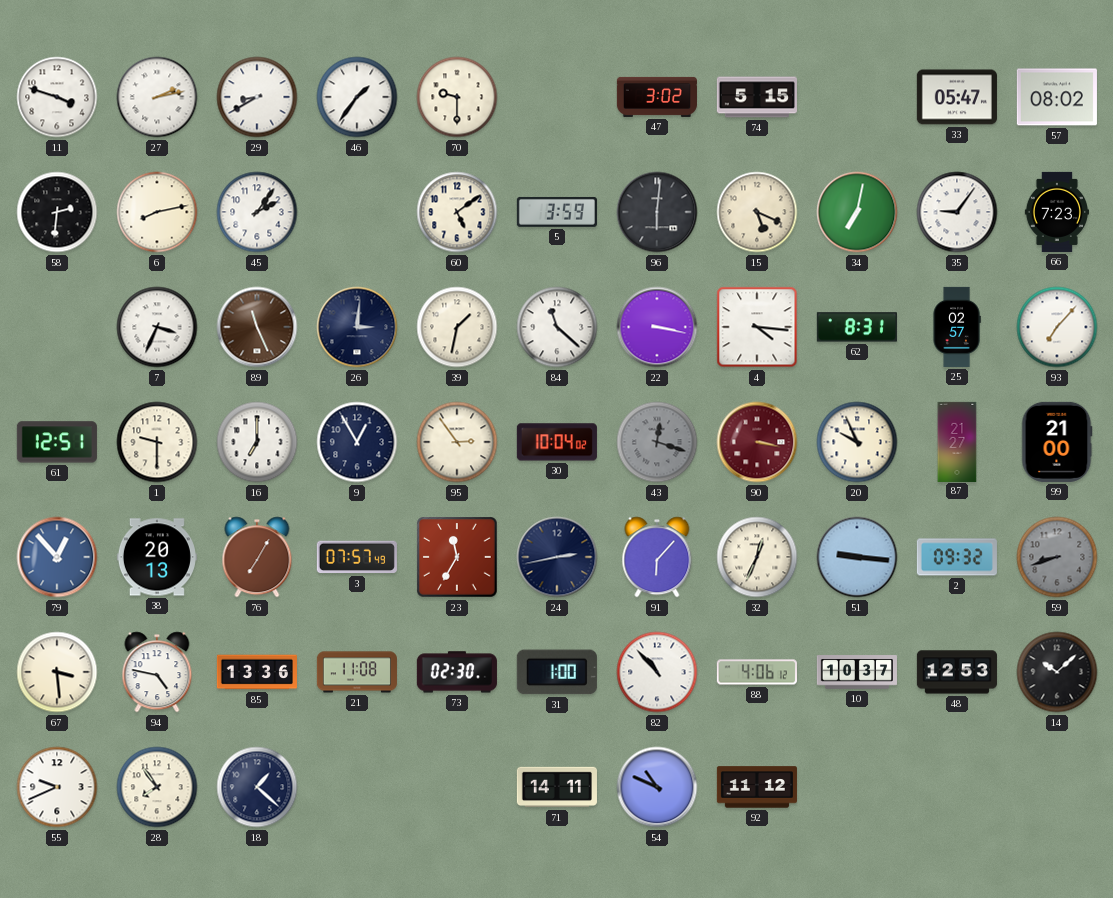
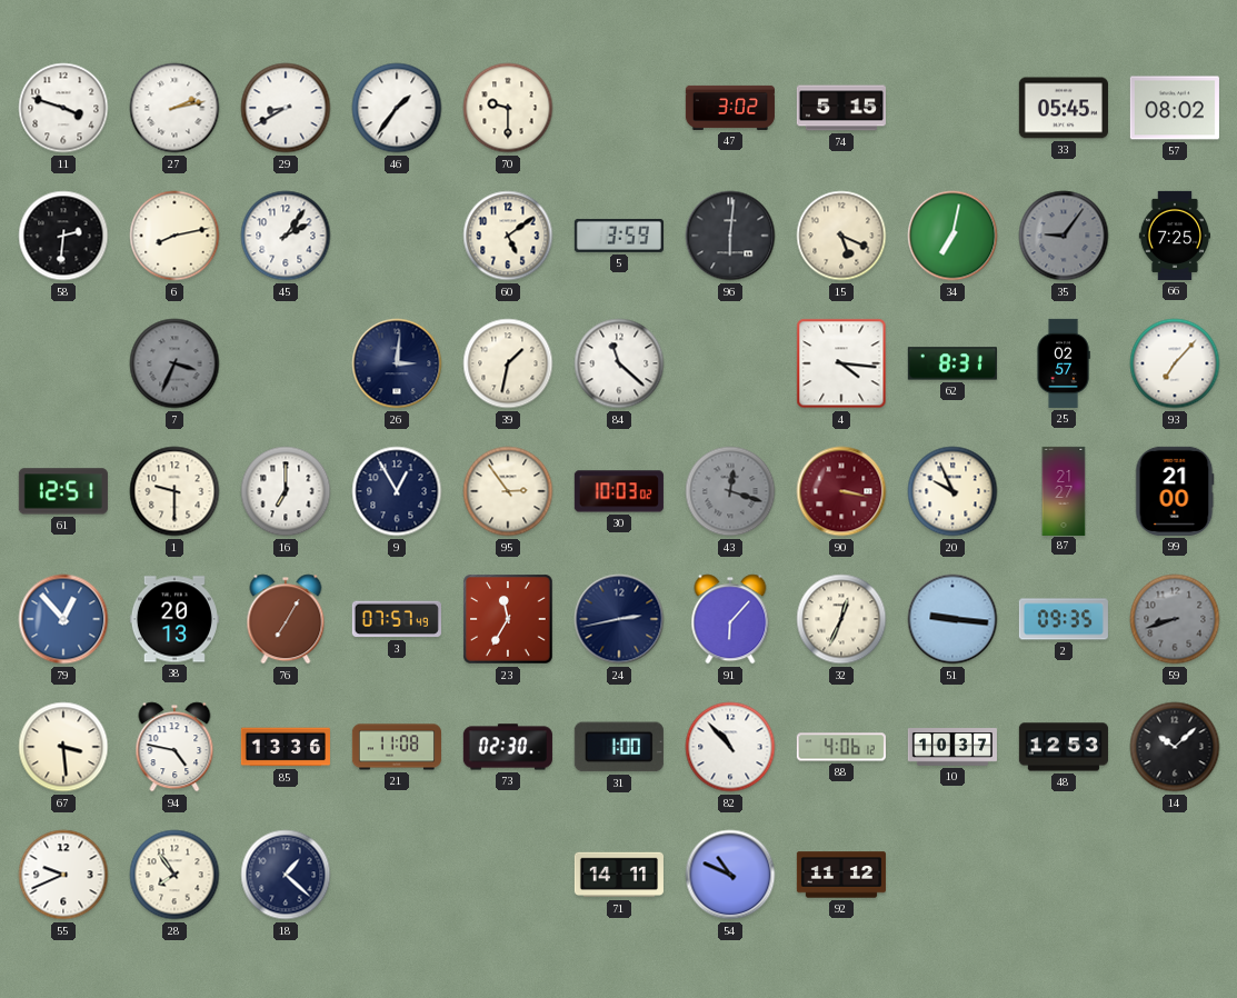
33: 05:47 -> 05:45
35 dial: white -> grey
66: 7:23 -> 7:25
7 dial: white -> grey
89: 11:26 -> none
22: 3:17 -> none
30: 10:04 -> 10:03
2: 09:32 -> 09:35
